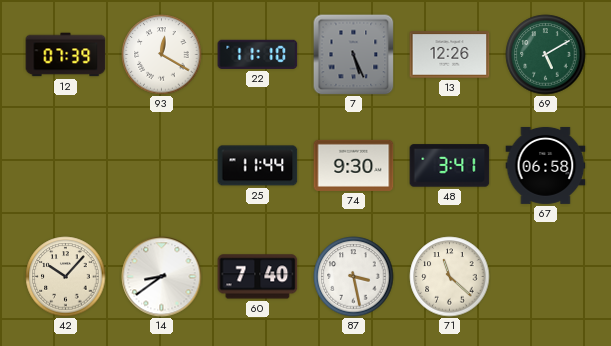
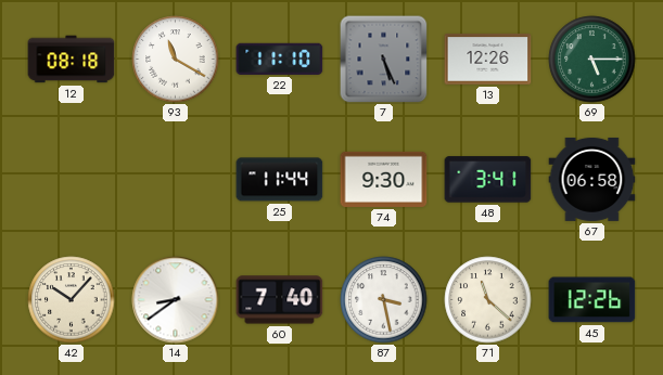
12: 07:39 -> 08:18
93: 12:20 -> 11:20
69: 5:10 -> 5:15
45: none -> 12:26
